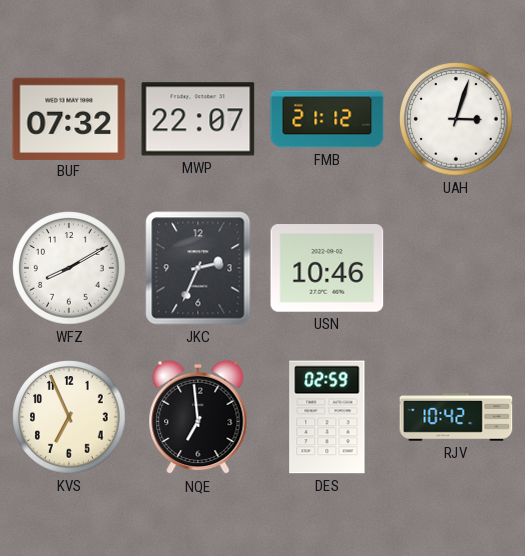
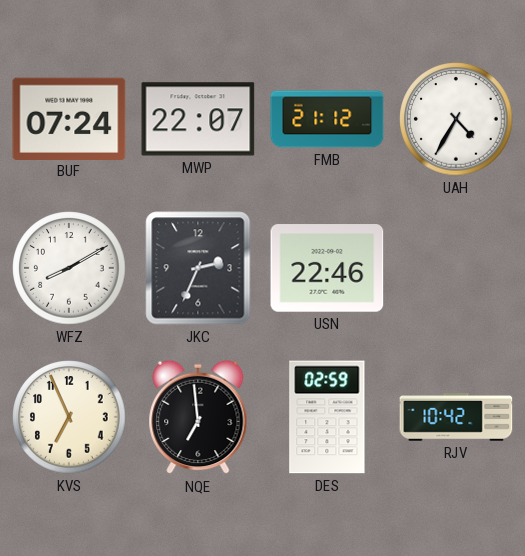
BUF: 07:32 -> 07:24
UAH: 3:03 -> 4:35
USN: 10:46 -> 22:46
